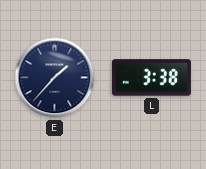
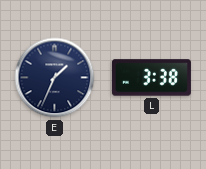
E: 1:37 -> 1:34
